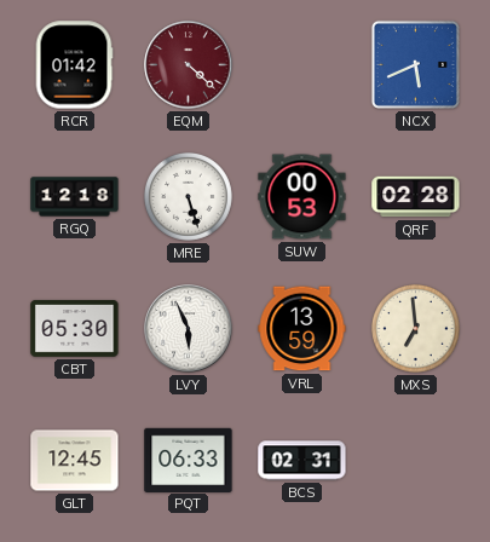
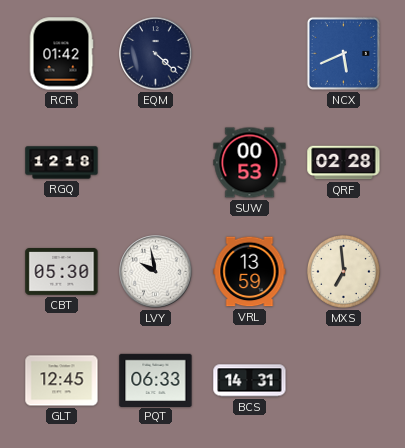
EQM dial: burgundy -> navy
MRE: 5:27 -> none
LVY: 5:56 -> 9:58
BCS: 02:31 -> 14:31
